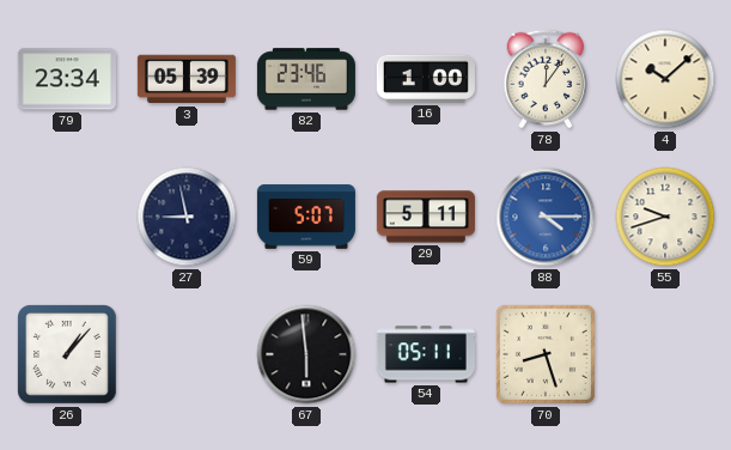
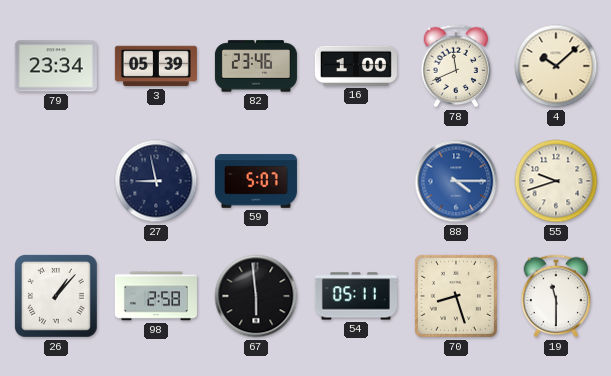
78: 12:06 -> 11:41
29: 5:11 -> none
98: none -> 2:58
19: none -> 11:30
